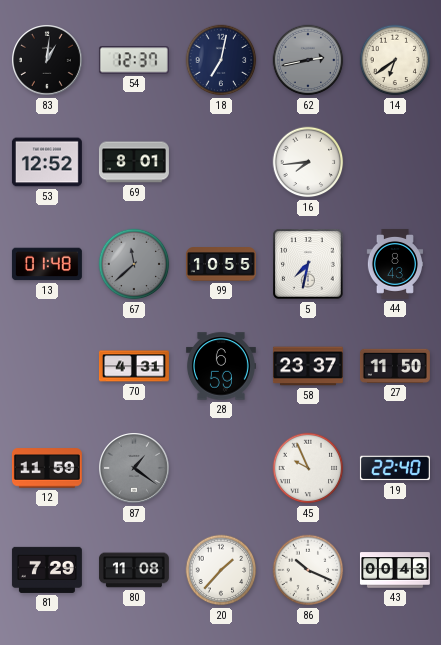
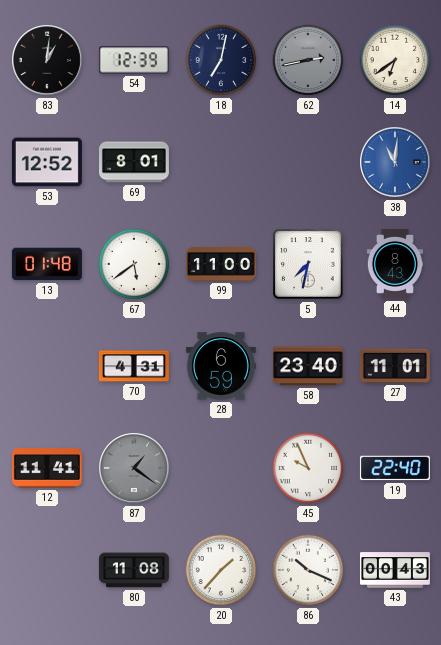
54: 12:37 -> 12:39
16: 7:44 -> none
38: none -> 11:01
67: 11:38 -> 5:39
67 dial: grey -> white
99: 10:55 -> 11:00
58: 23:37 -> 23:40
27: 11:50 -> 11:01
12: 11:59 -> 11:41
81: 7:29 -> none
